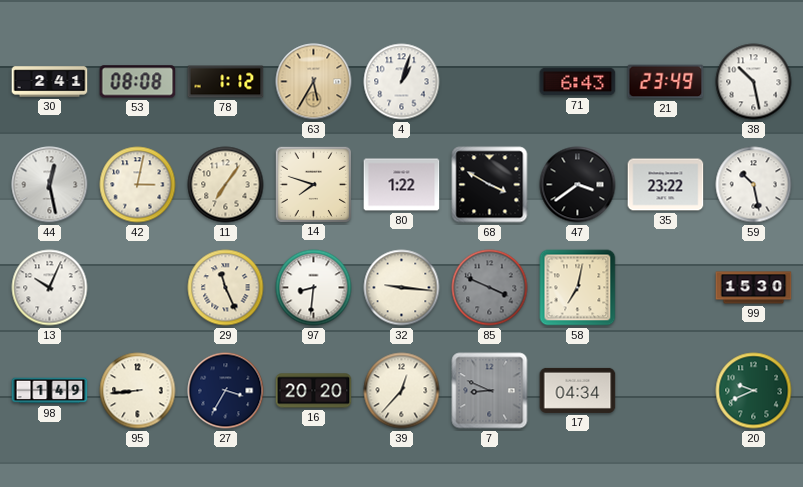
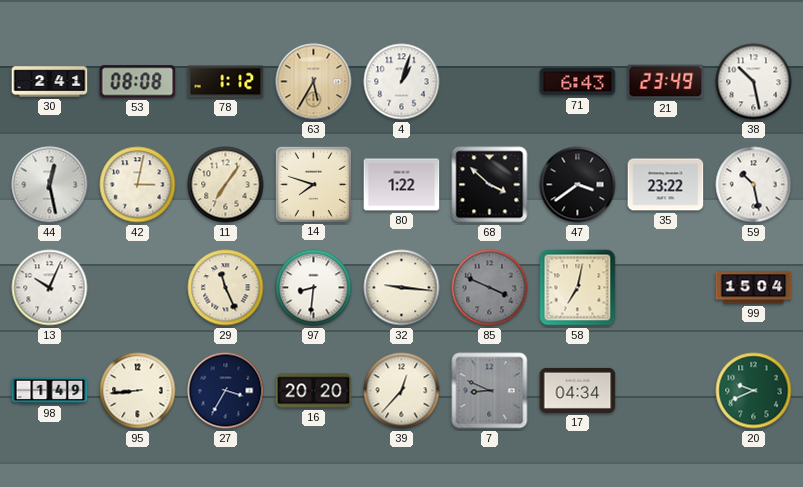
68: 3:50 -> 3:52
99: 15:30 -> 15:04
